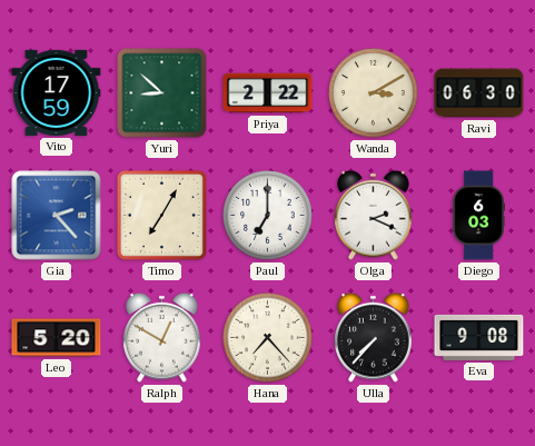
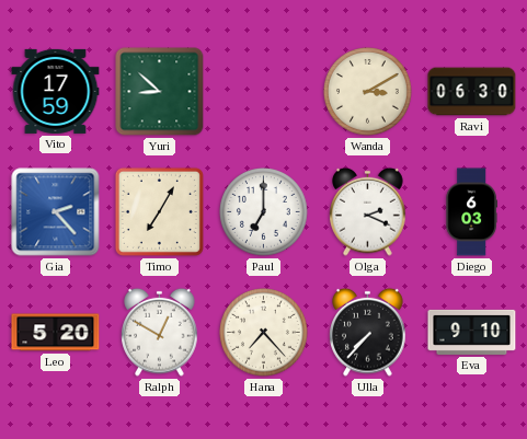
Priya: 2:22 -> none
Eva: 9:08 -> 9:10
